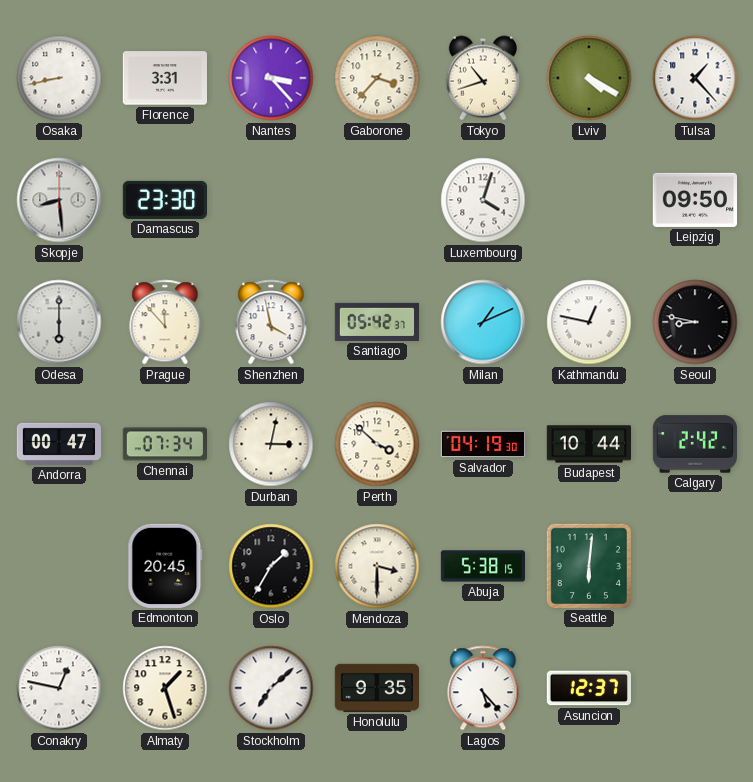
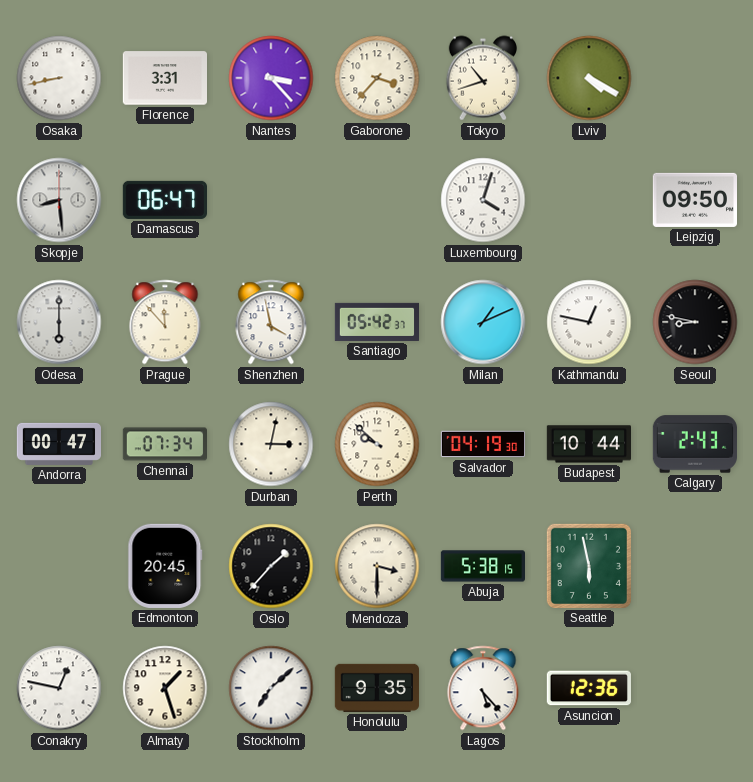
Tulsa: 1:23 -> none
Damascus: 23:30 -> 06:47
Perth: 3:52 -> 9:52
Calgary: 2:42 -> 2:43
Oslo: 1:35 -> 1:37
Seattle: 6:01 -> 5:58
Asuncion: 12:37 -> 12:36
